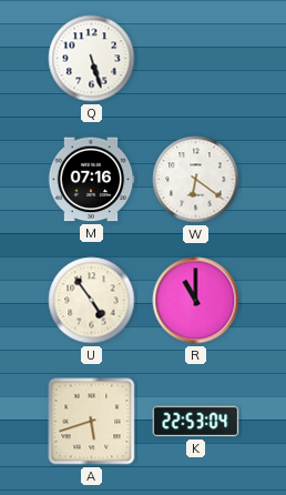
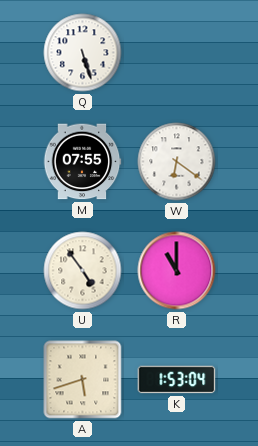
M: 07:16 -> 07:55
K: 22:53 -> 1:53
